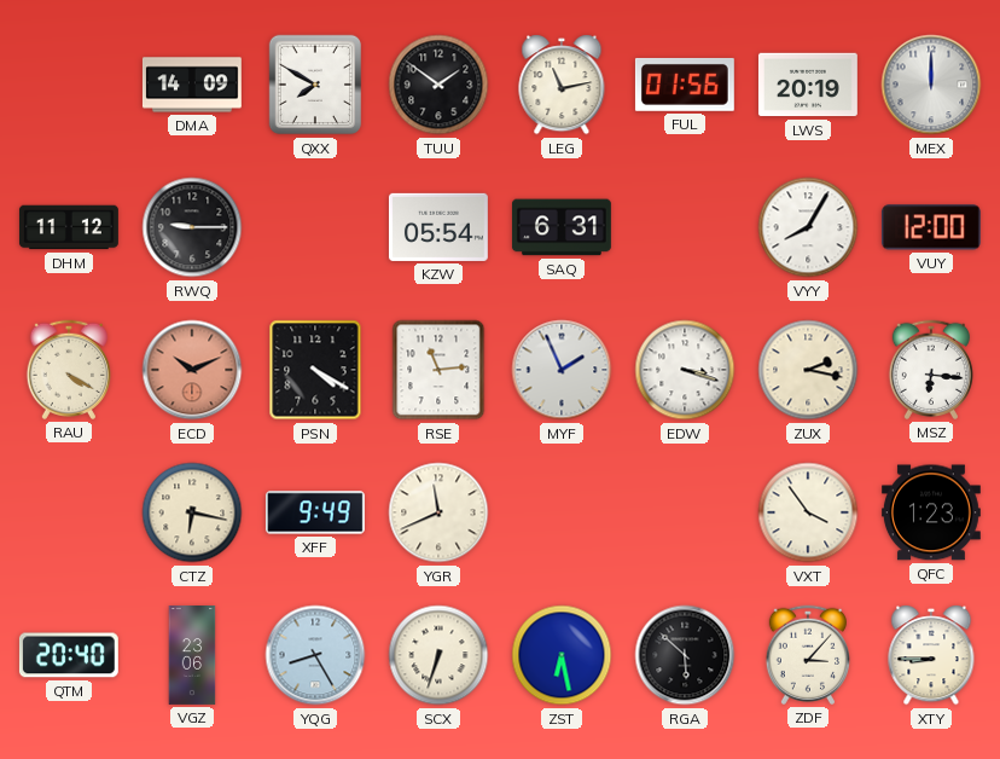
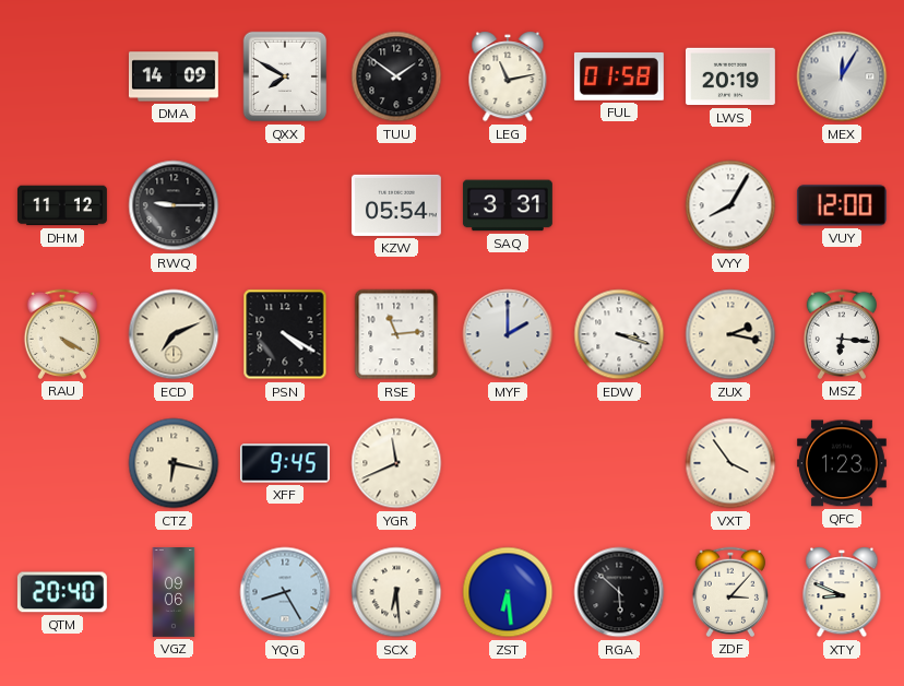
FUL: 01:56 -> 01:58
MEX: 12:00 -> 12:05
SAQ: 6:31 -> 3:31
ECD: 10:11 -> 7:11
ECD dial: salmon -> cream
MYF: 1:56 -> 2:00
XFF: 9:49 -> 9:45
VGZ: 23:06 -> 09:06
SCX: 6:33 -> 6:29
ZST: 6:28 -> 6:29
XTY: 8:45 -> 8:49
